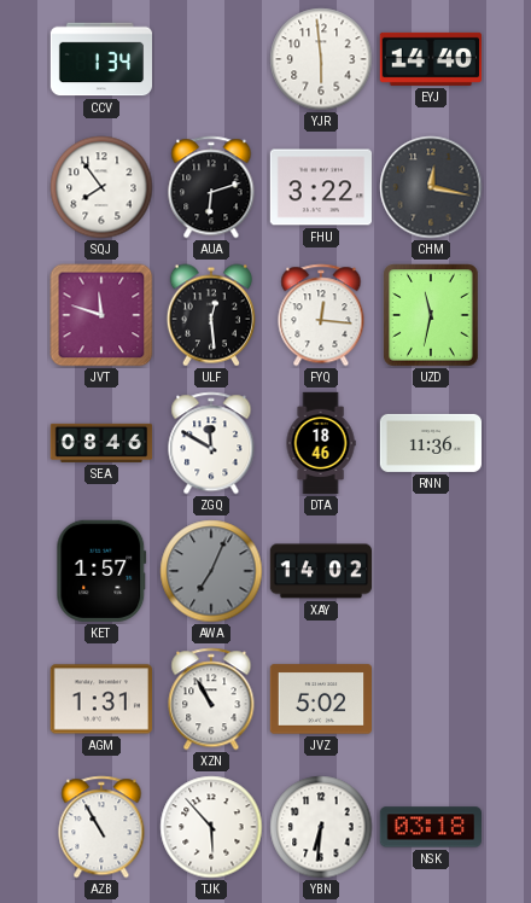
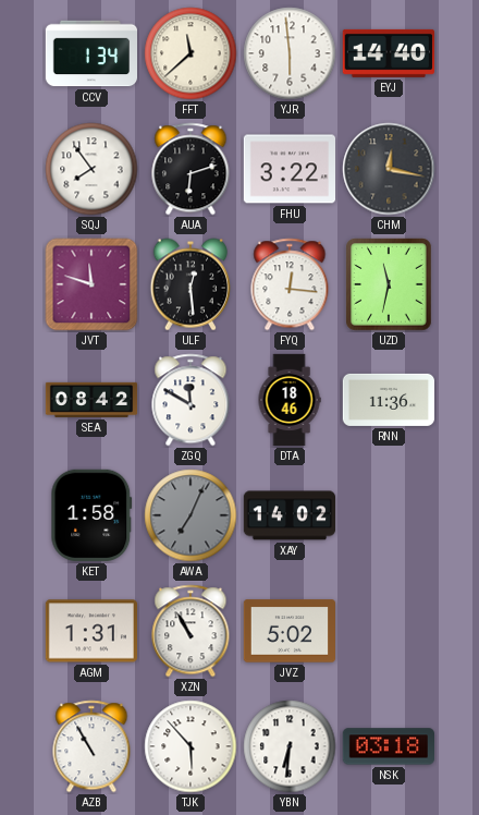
FFT: none -> 11:38
SEA: 08:46 -> 08:42
KET: 1:57 -> 1:58
